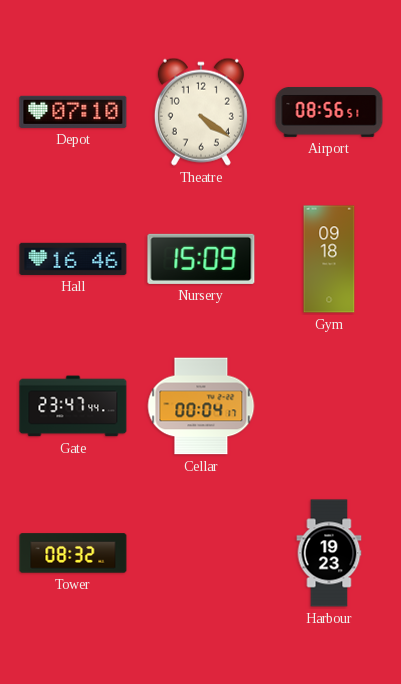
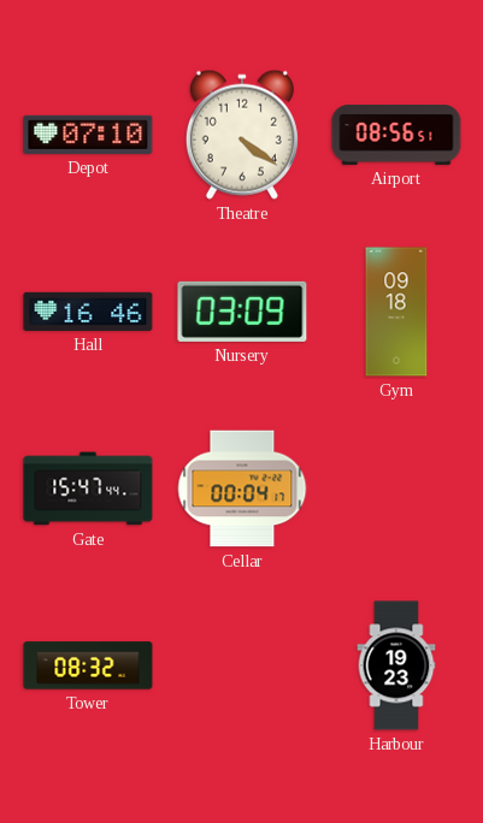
Nursery: 15:09 -> 03:09
Gate: 23:47 -> 15:47
